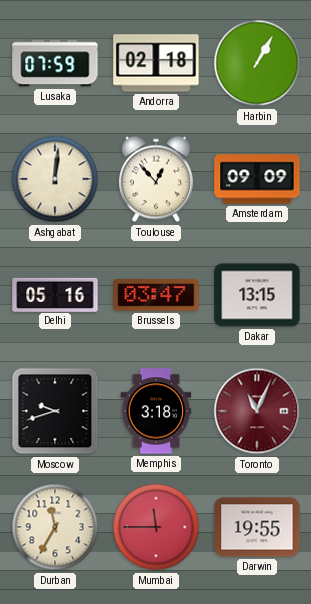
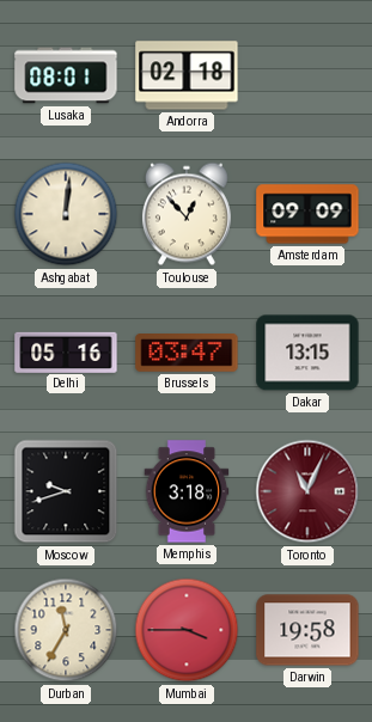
Lusaka: 07:59 -> 08:01
Harbin: 1:05 -> none
Mumbai: 11:45 -> 3:45
Darwin: 19:55 -> 19:58
